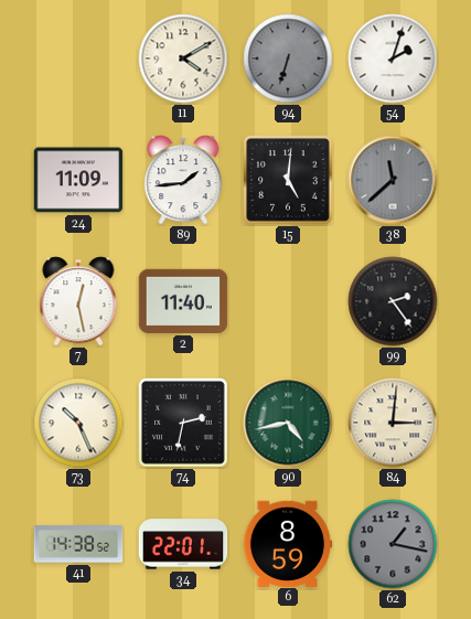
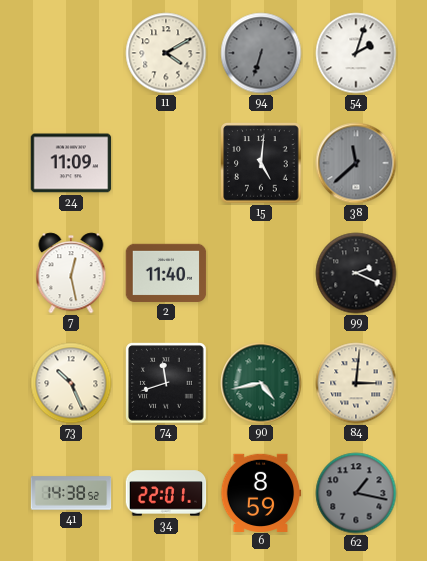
89: 1:44 -> none
99: 2:24 -> 2:19
74: 2:32 -> 11:42
